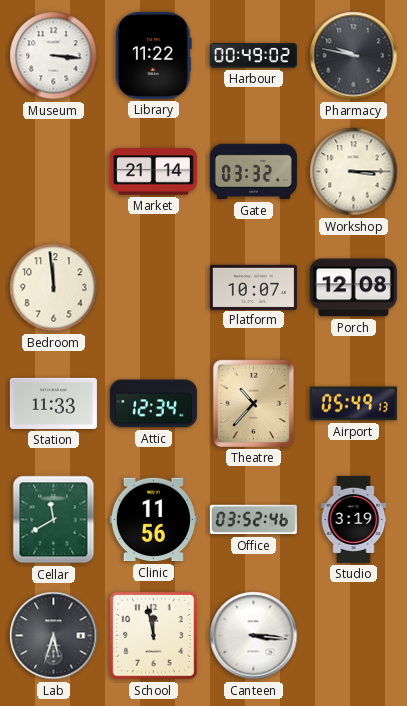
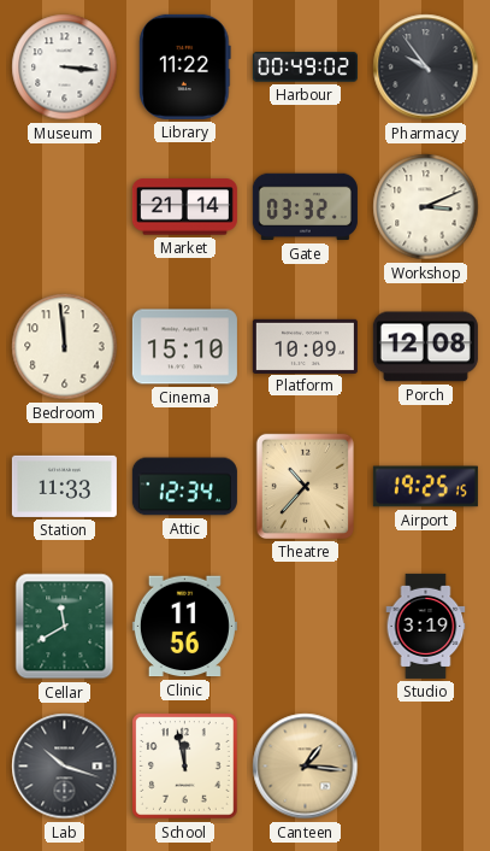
Pharmacy: 9:47 -> 9:54
Workshop: 3:15 -> 3:11
Cinema: none -> 15:10
Platform: 10:07 -> 10:09
Airport: 05:49 -> 19:25
Office: 03:52 -> none
Lab: 5:33 -> 10:18
Canteen: 3:16 -> 1:16
Canteen dial: white -> champagne
